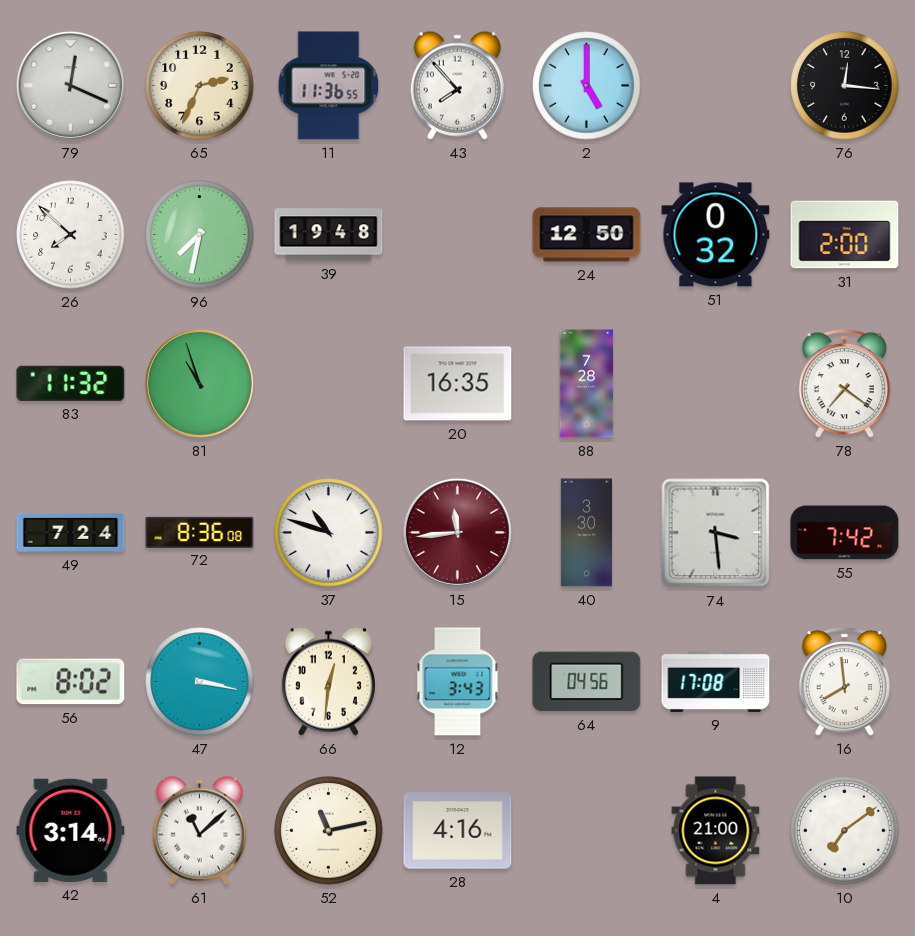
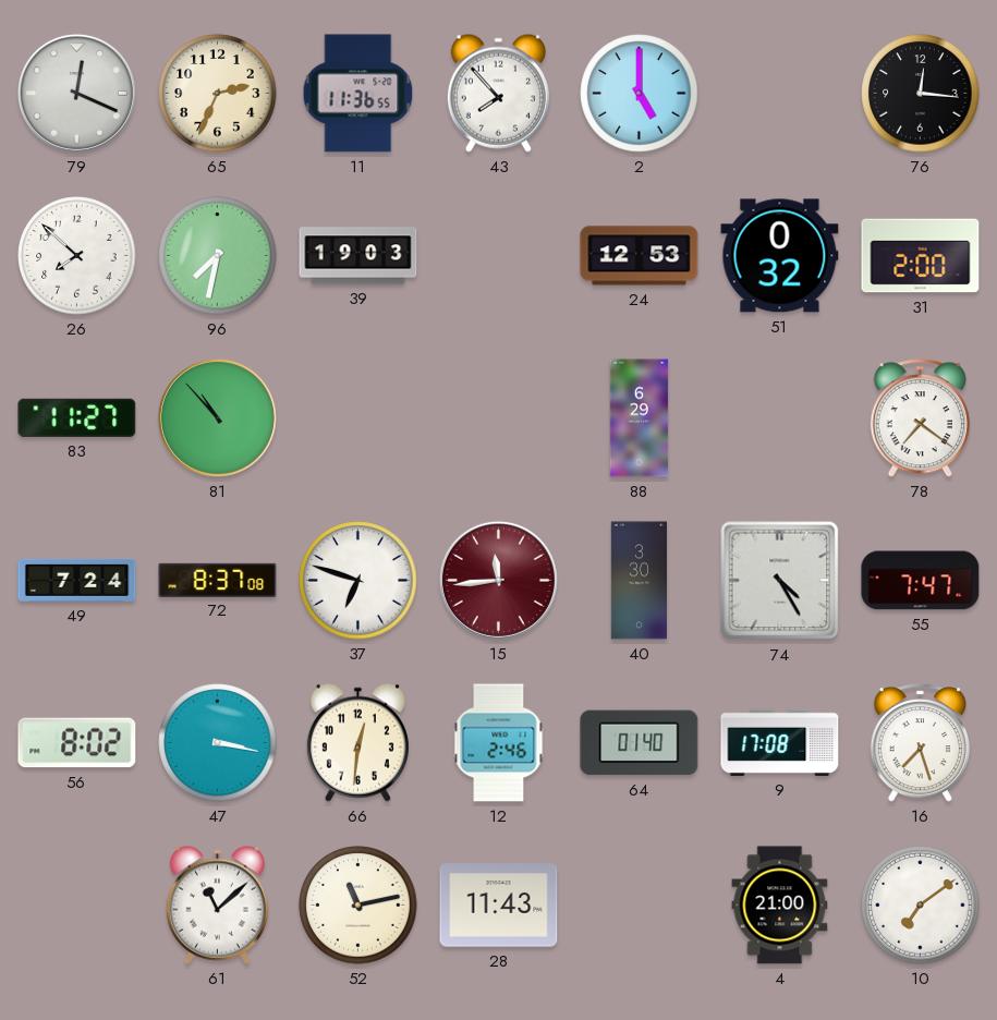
39: 19:48 -> 19:03
24: 12:50 -> 12:53
83: 11:32 -> 11:27
81: 10:57 -> 10:53
20: 16:35 -> none
88: 7:28 -> 6:29
72: 8:36 -> 8:37
37: 10:48 -> 6:48
74: 3:29 -> 4:25
55: 7:42 -> 7:47
12: 3:43 -> 2:46
64: 04:56 -> 01:40
16: 7:59 -> 7:27
42: 3:14 -> none
28: 4:16 -> 11:43
